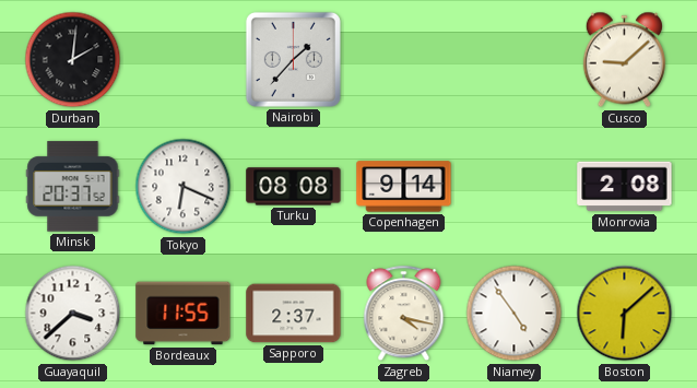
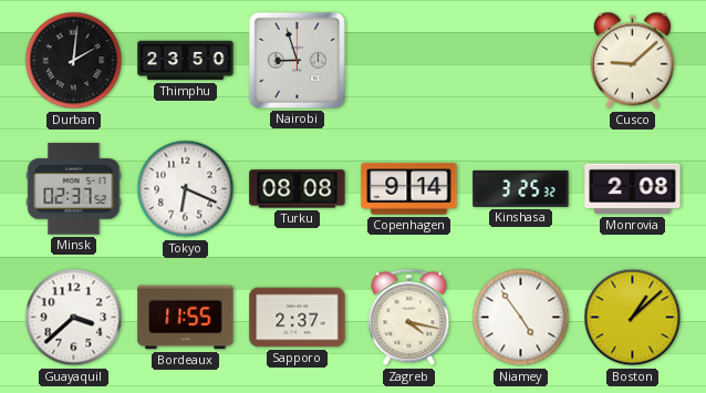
Thimphu: none -> 23:50
Nairobi: 1:37 -> 8:57
Minsk: 20:37 -> 02:37
Kinshasa: none -> 3:25
Boston: 6:08 -> 1:08
